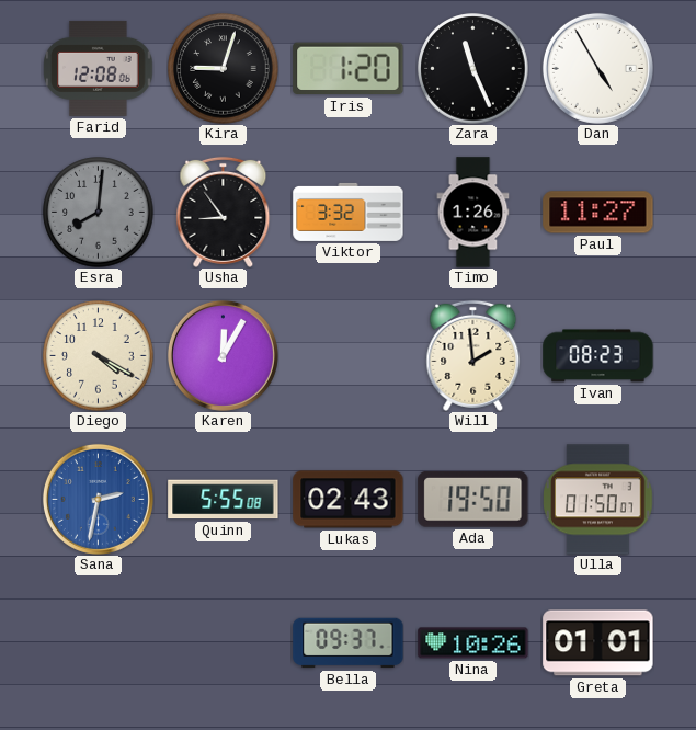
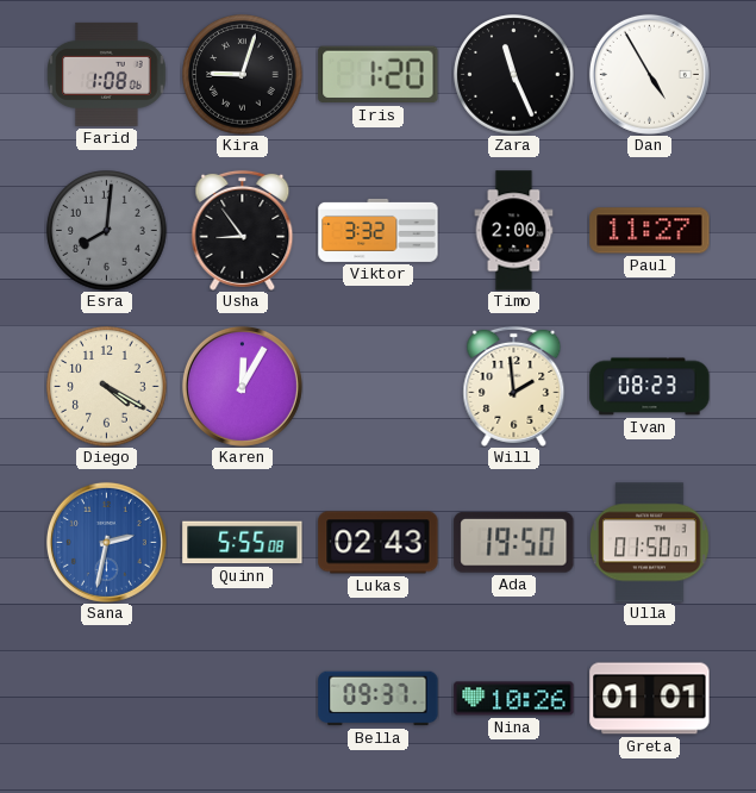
Farid: 12:08 -> 1:08
Timo: 1:26 -> 2:00
